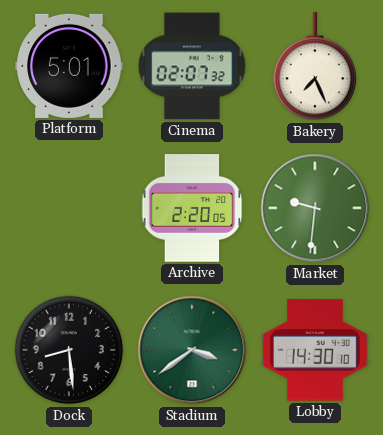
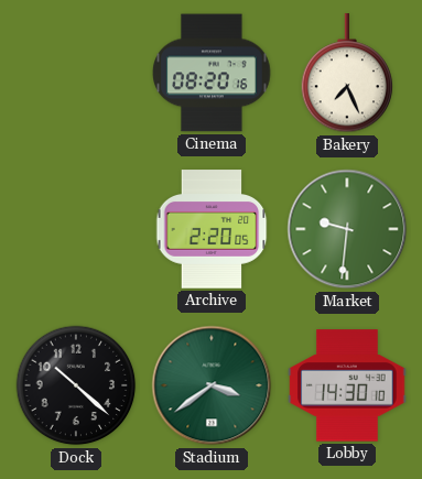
Platform: 5:01 -> none
Cinema: 02:07 -> 08:20
Dock: 8:29 -> 10:22
